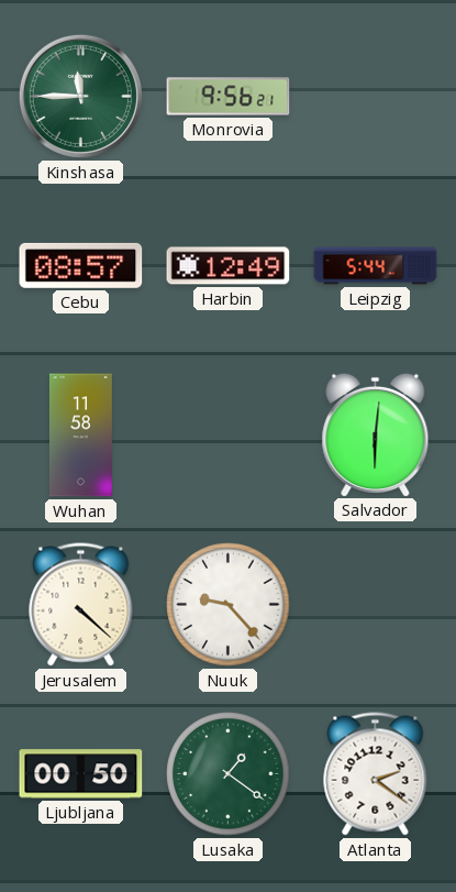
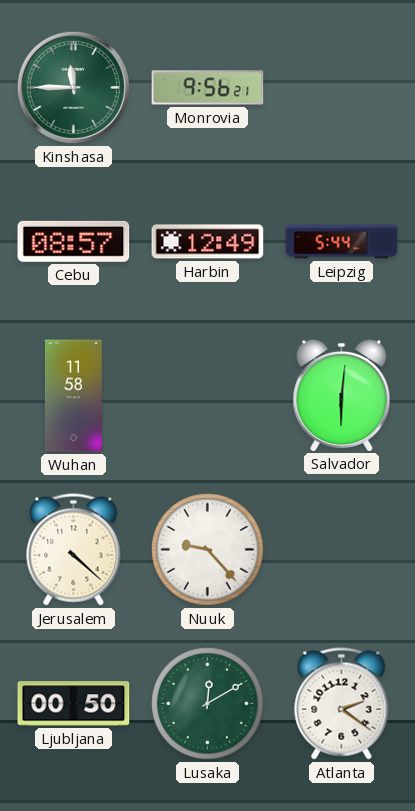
Lusaka: 1:21 -> 12:10
